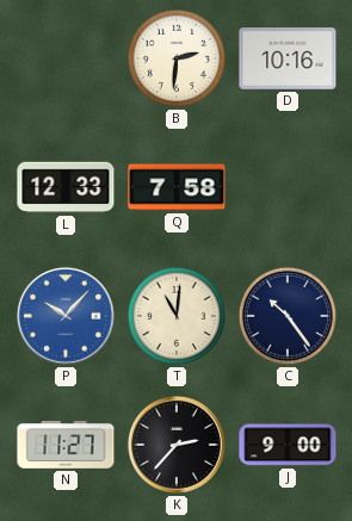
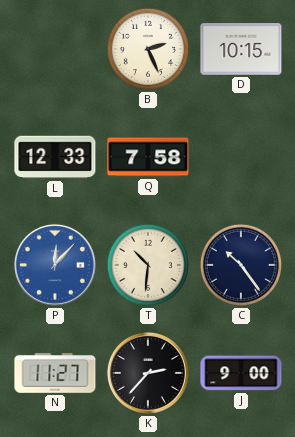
B: 2:31 -> 2:26
D: 10:16 -> 10:15
P: 10:07 -> 12:07
T: 11:01 -> 10:31
